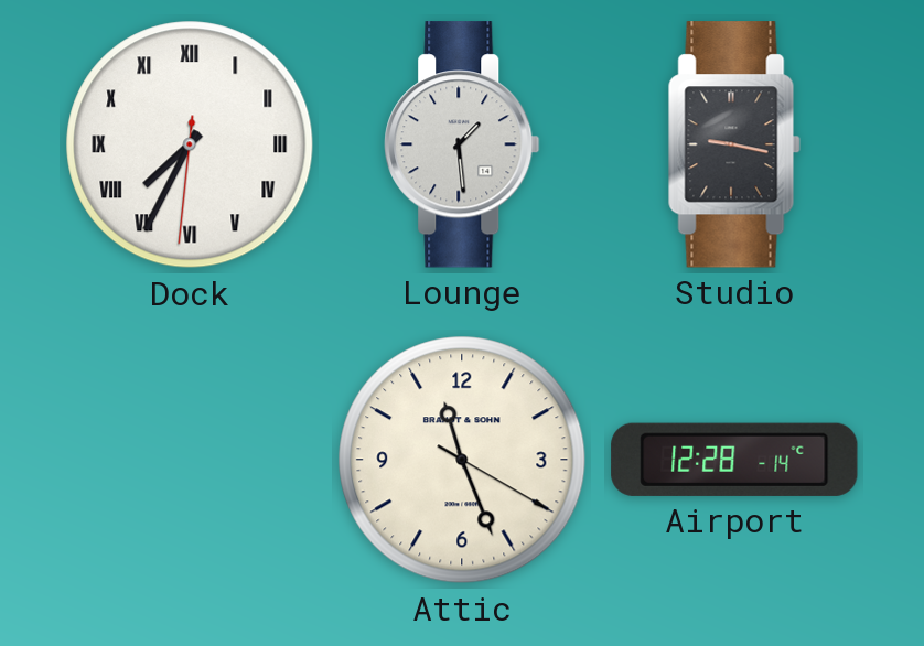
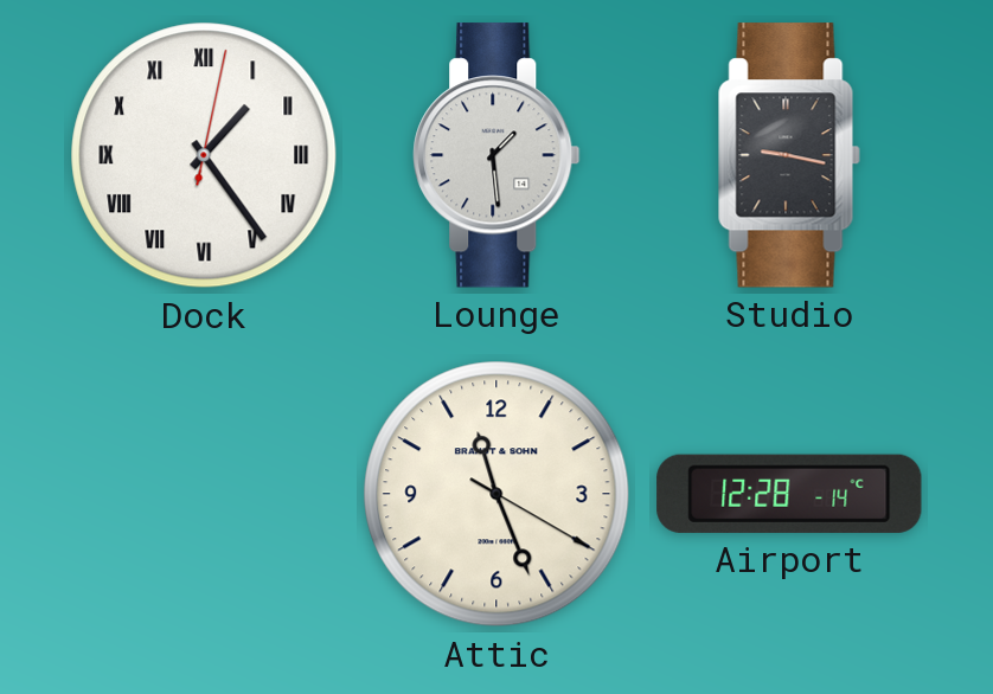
Dock: 7:34 -> 1:24
